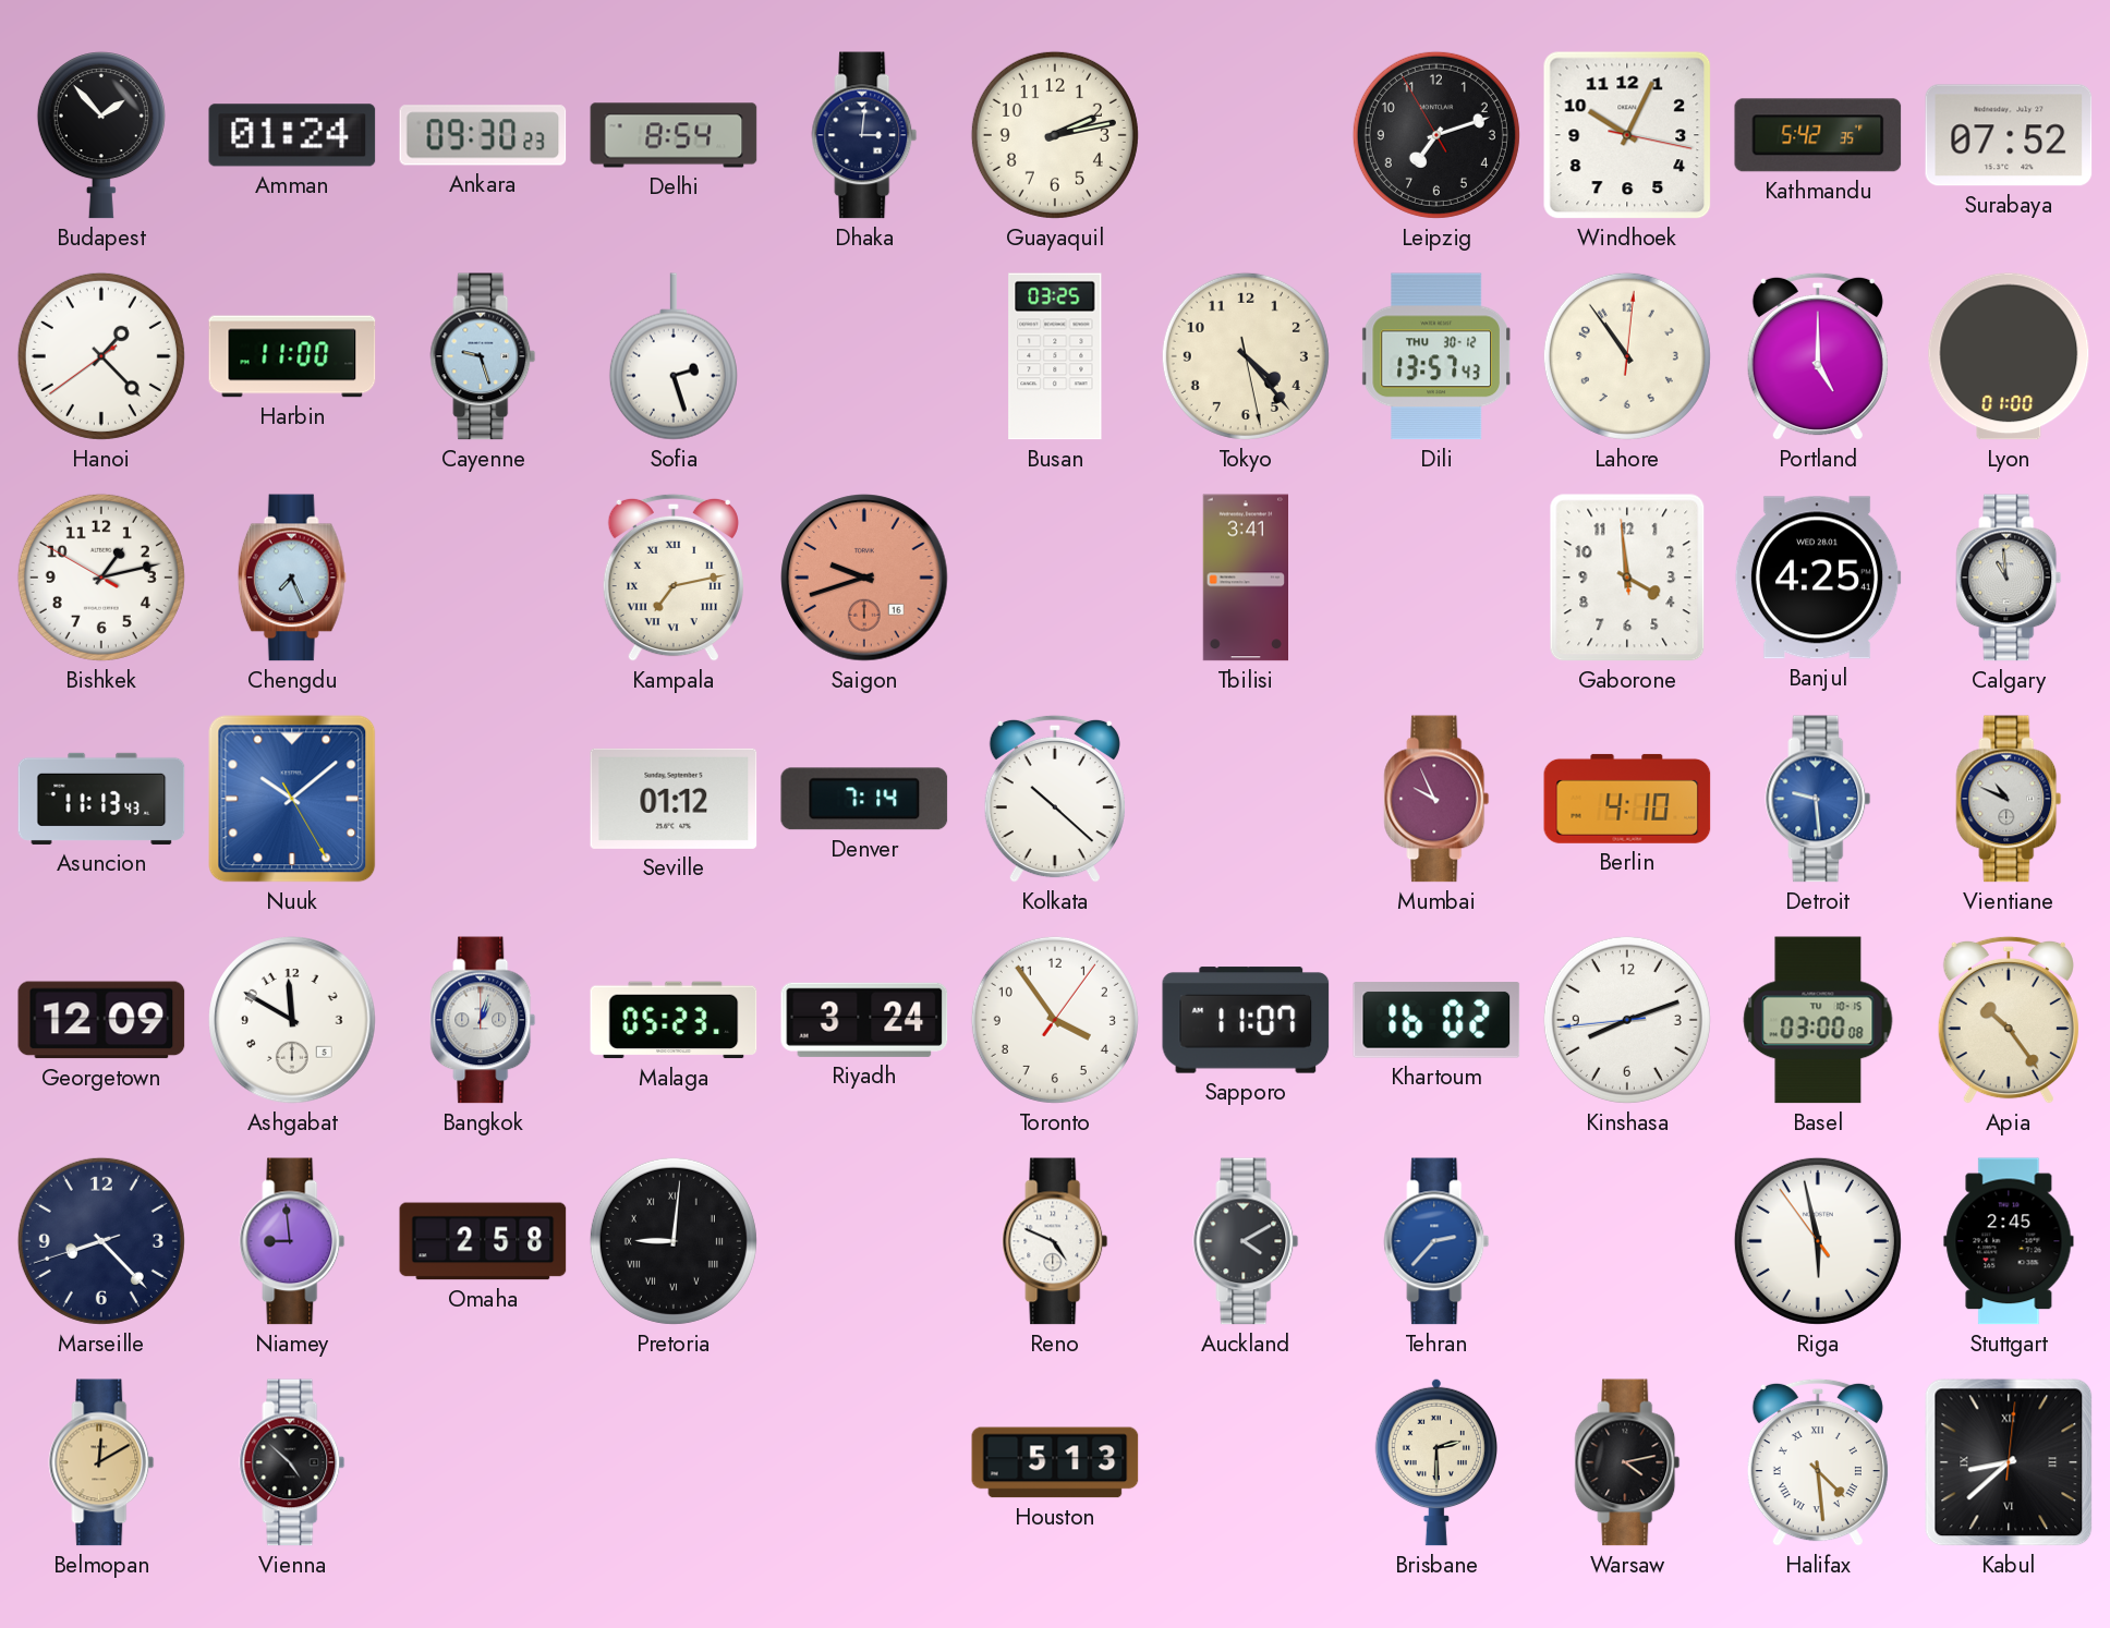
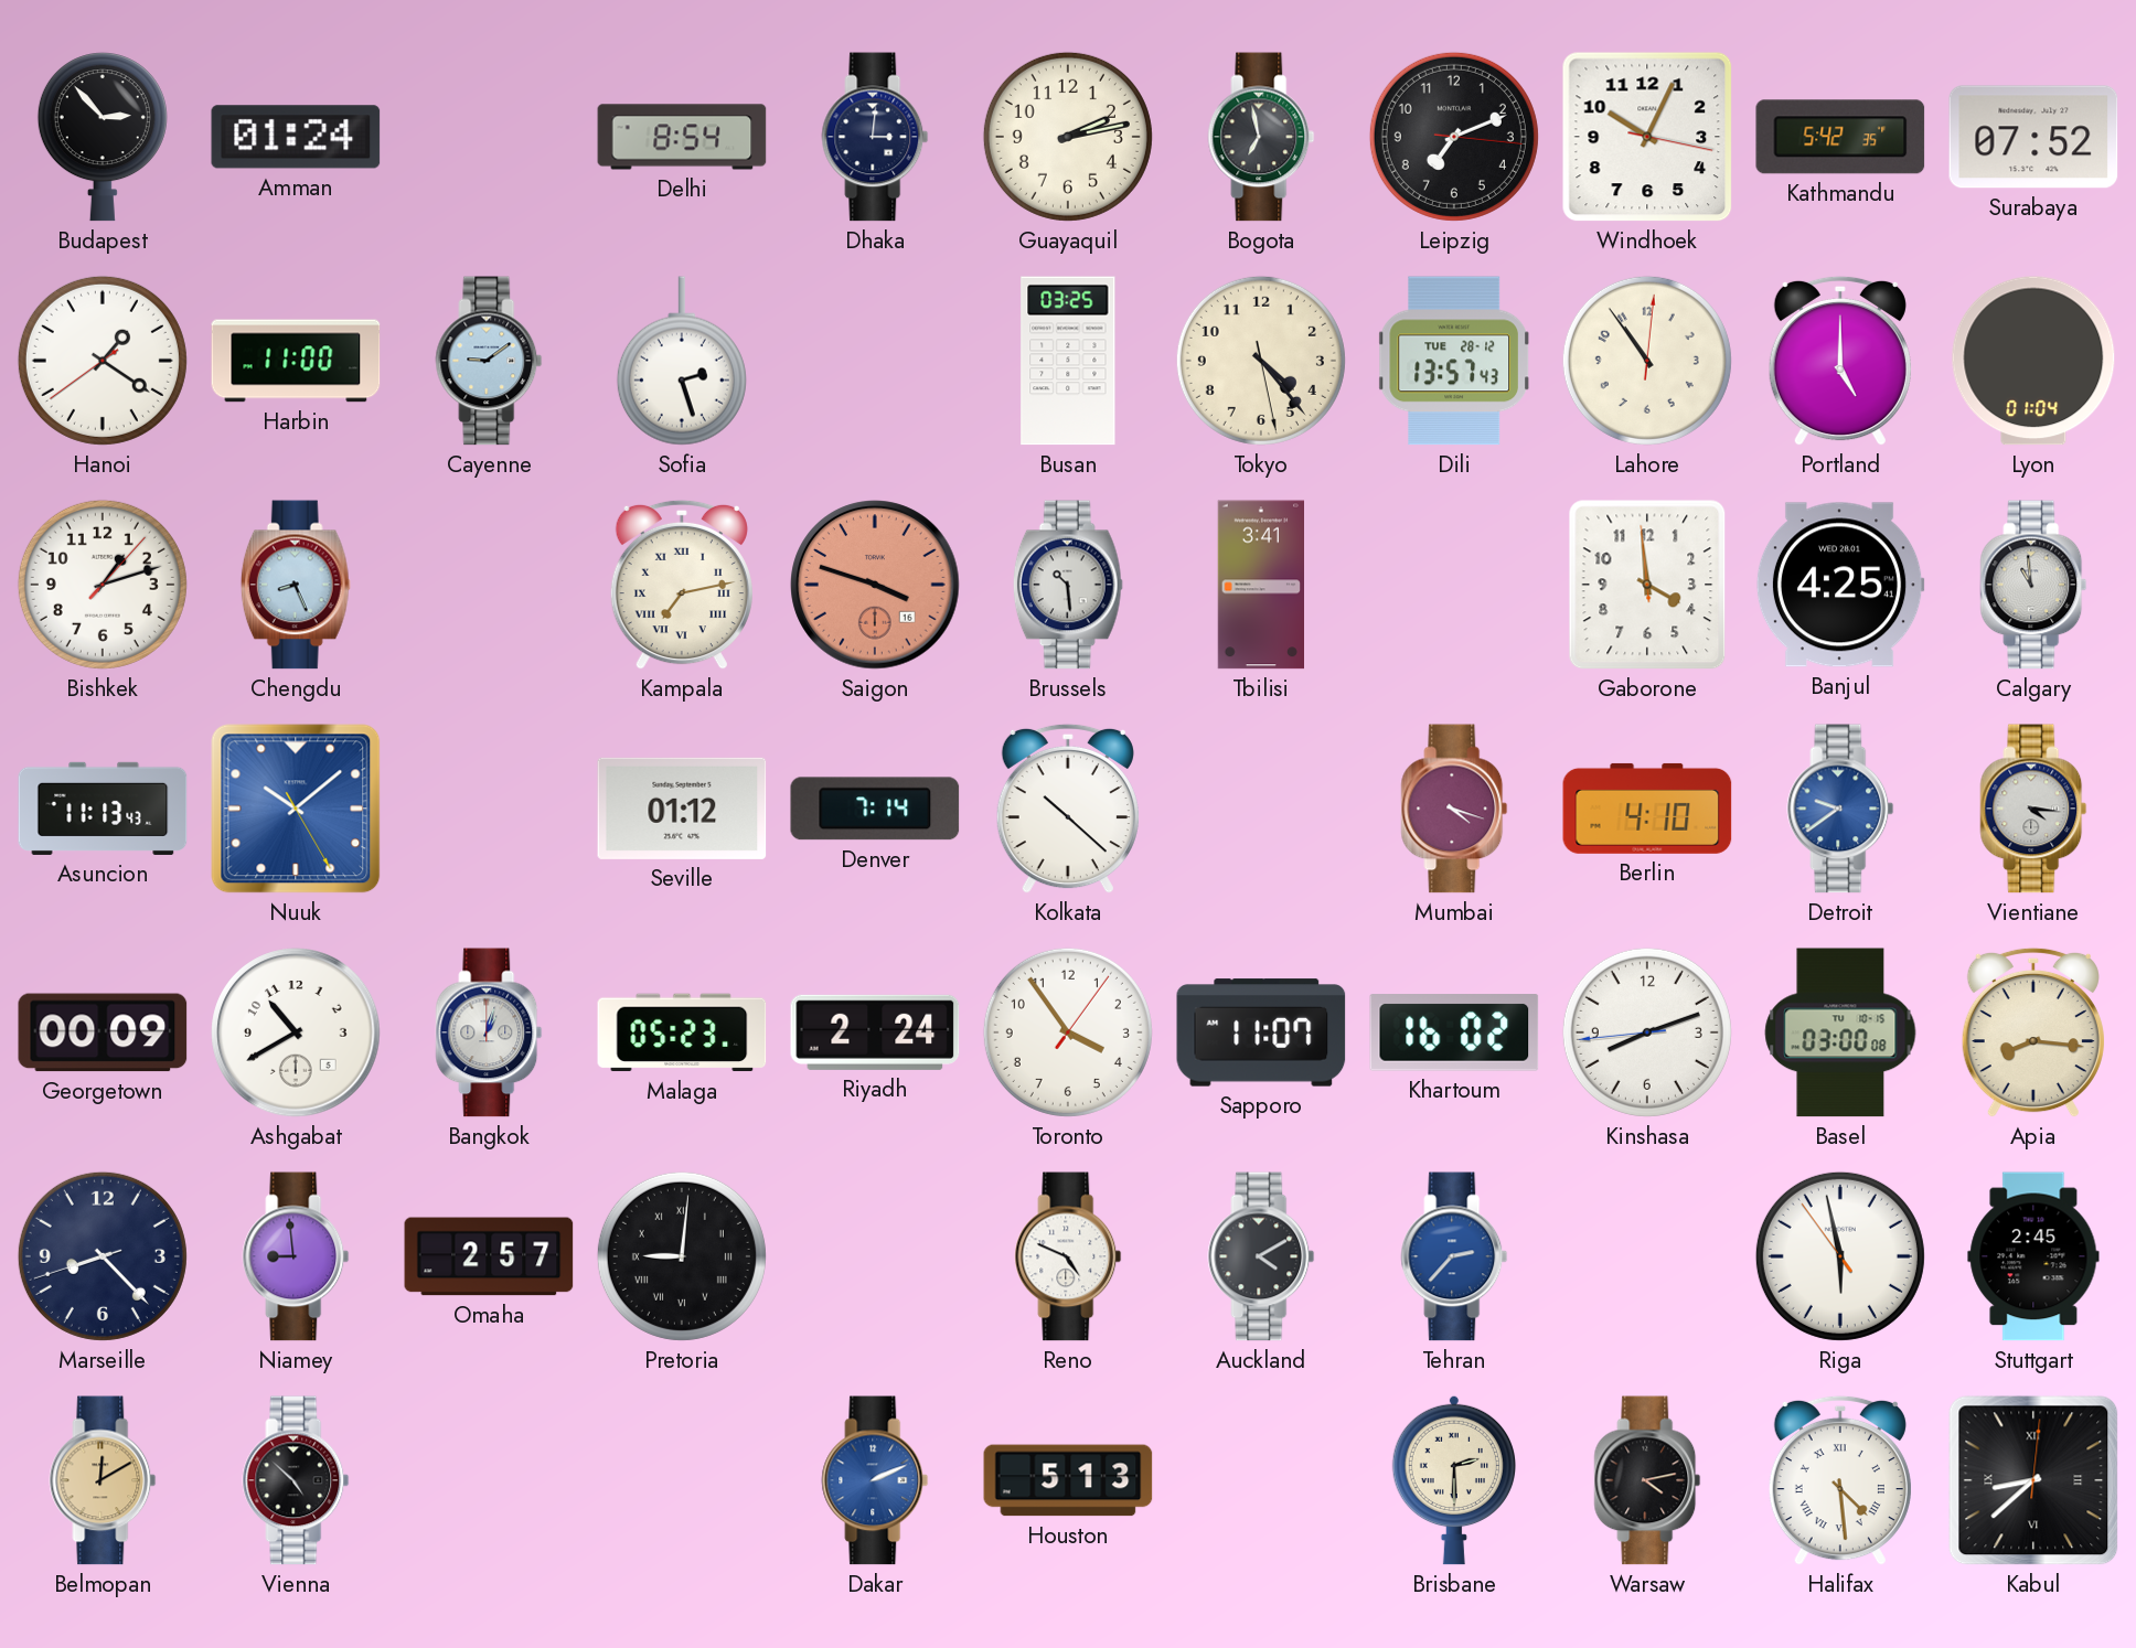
Budapest: 1:53 -> 2:53
Ankara: 09:30 -> none
Bogota: none -> 6:58
Leipzig: 7:11:55 -> 7:11:16
Hanoi: 1:22 -> 1:20
Cayenne: 9:27 -> 9:09
Dili date: THU 30-12 -> TUE 28-12
Lyon: 01:00 -> 01:04
Bishkek: 1:12:50 -> 1:12:07
Chengdu: 7:26 -> 8:26
Saigon: 9:42 -> 3:48
Brussels: none -> 10:29
Mumbai: 9:56 -> 4:18
Detroit: 9:29 -> 9:39
Vientiane: 10:49 -> 4:16
Georgetown: 12:09 -> 00:09
Ashgabat: 11:50 -> 10:40
Riyadh: 3:24 -> 2:24
Apia: 10:24 -> 8:16
Omaha: 2:58 -> 2:57
Dakar: none -> 2:11
